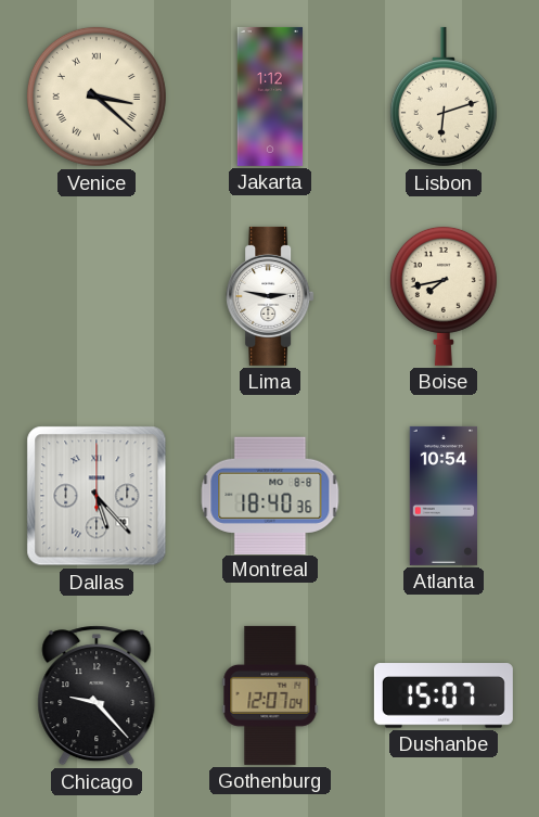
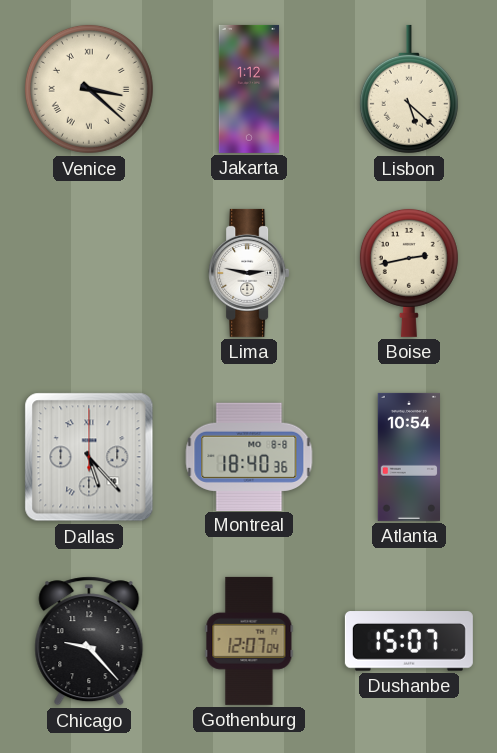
Lisbon: 6:12 -> 5:22
Boise: 7:43 -> 2:43
